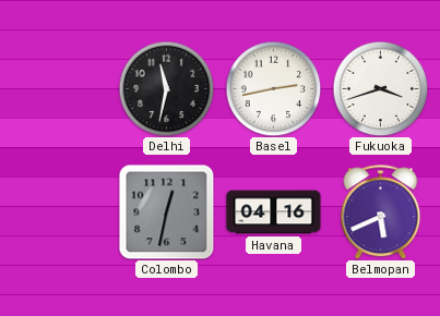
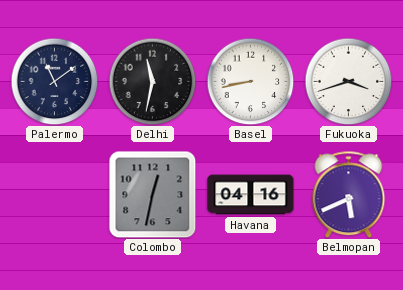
Palermo: none -> 11:09
Basel: 2:43 -> 8:43
